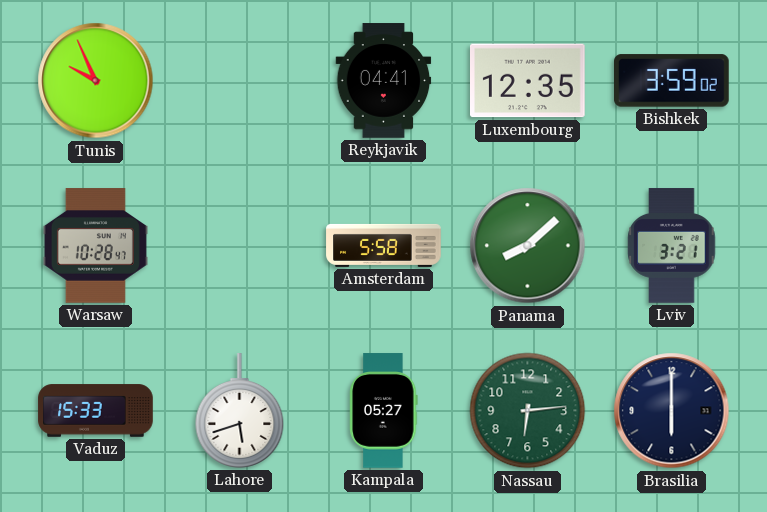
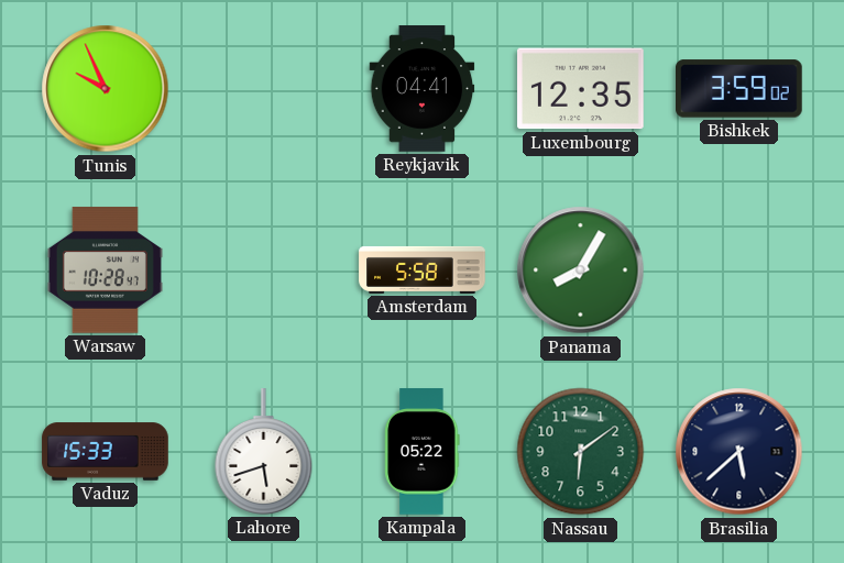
Panama: 8:08 -> 8:05
Lviv: 3:21 -> none
Kampala: 05:27 -> 05:22
Nassau: 6:14 -> 6:09
Brasilia: 6:00 -> 5:38
